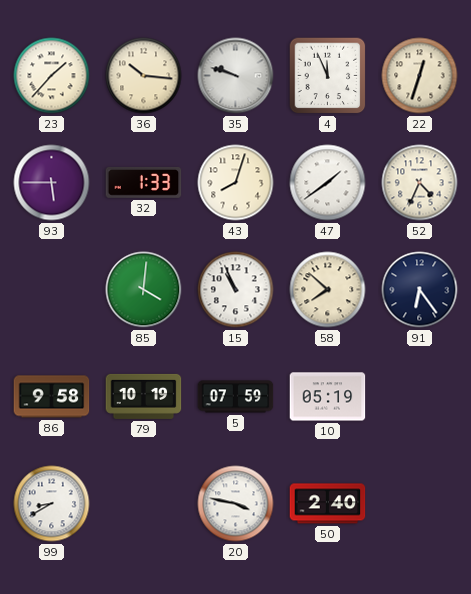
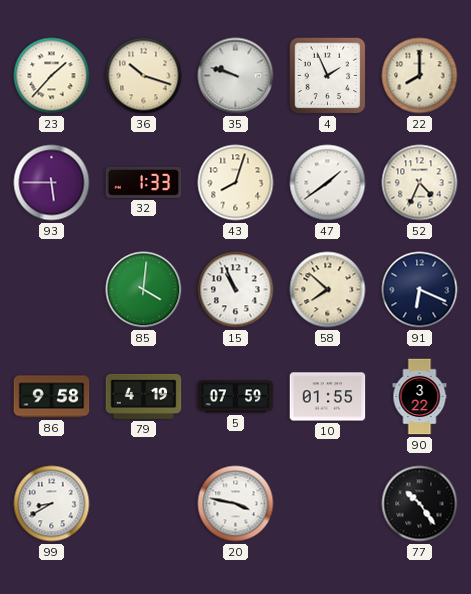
36: 10:16 -> 10:18
4: 11:56 -> 1:56
22: 12:33 -> 8:00
91: 6:24 -> 6:19
79: 10:19 -> 4:19
10: 05:19 -> 01:55
90: none -> 3:22
50: 2:40 -> none
77: none -> 10:24
